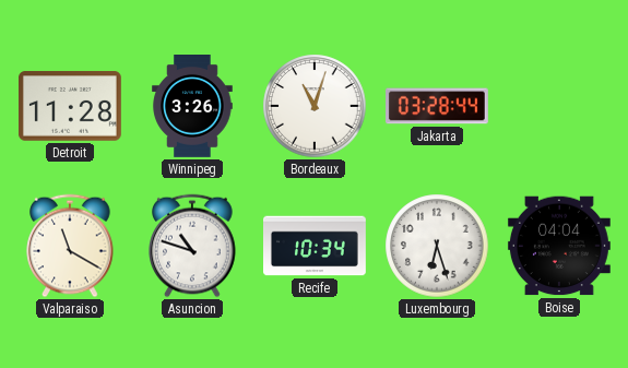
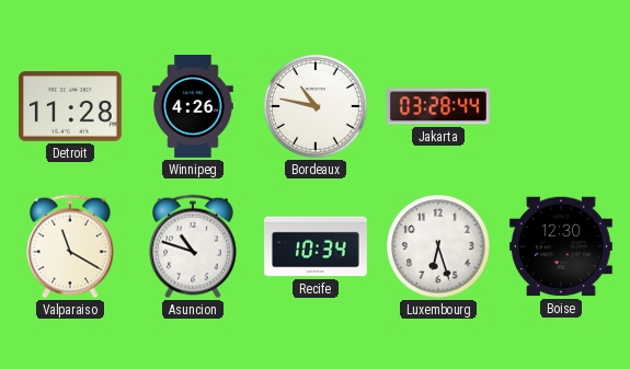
Winnipeg: 3:26 -> 4:26
Bordeaux: 11:03 -> 10:47
Boise: 04:04 -> 12:30
